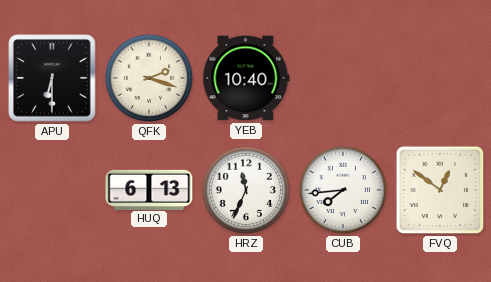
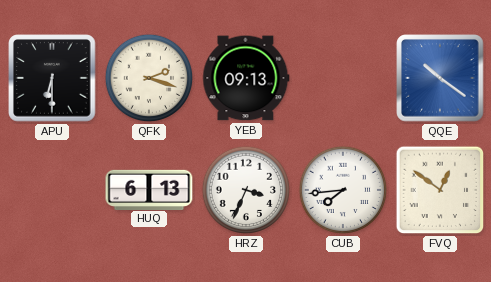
YEB: 10:40 -> 09:13
QQE: none -> 10:21
HRZ: 11:34 -> 3:34
